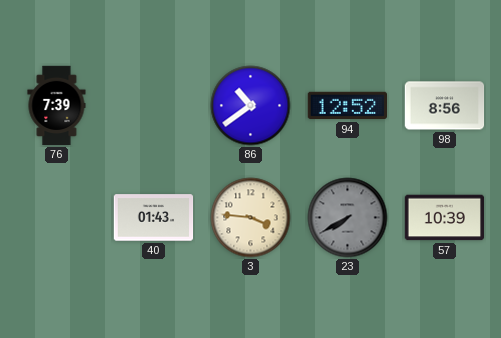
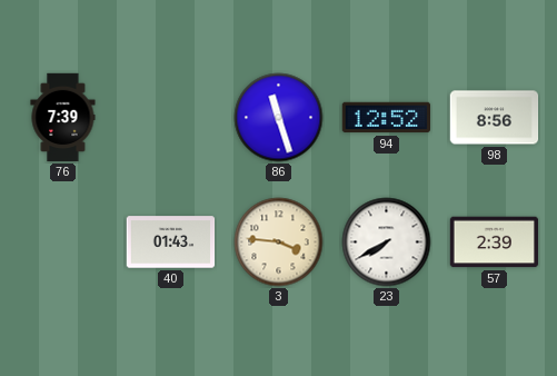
86: 10:39 -> 11:27
23 dial: grey -> white
57: 10:39 -> 2:39
